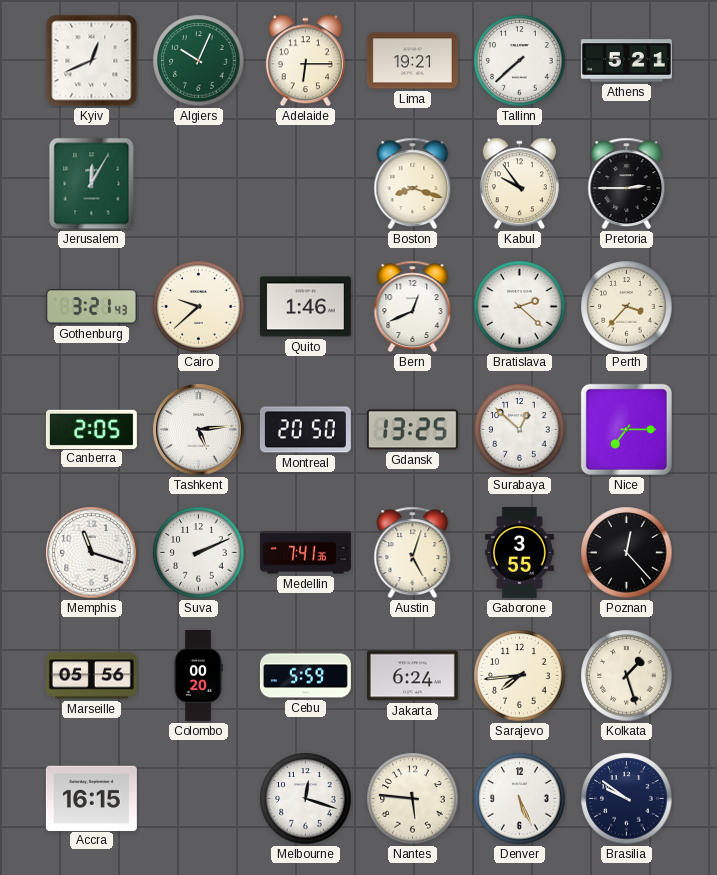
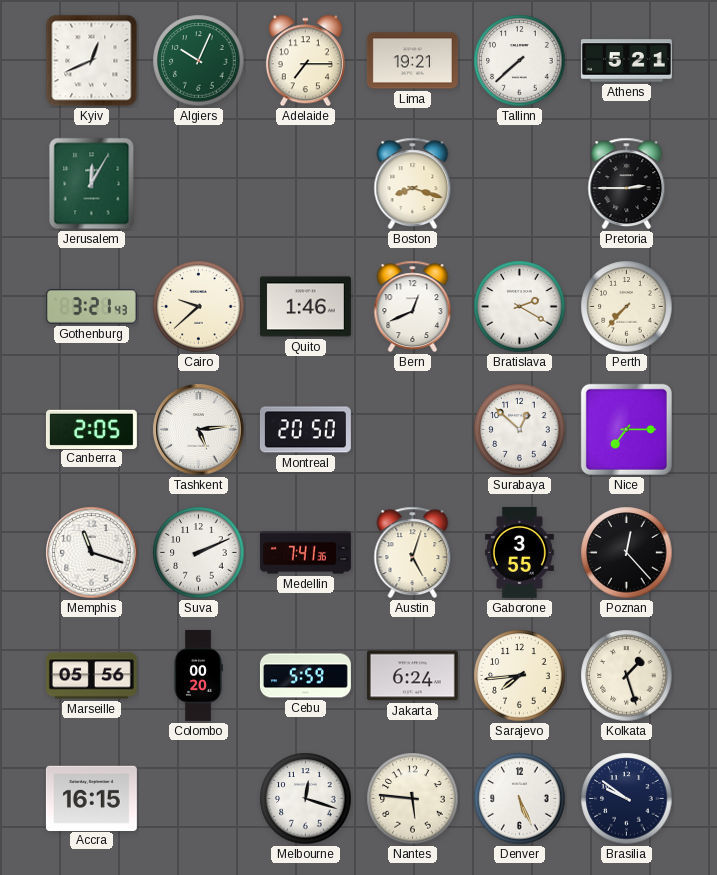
Adelaide: 6:15 -> 7:15
Kabul: 9:54 -> none
Bratislava: 2:22 -> 2:20
Perth: 3:37 -> 7:37
Gdansk: 13:25 -> none
